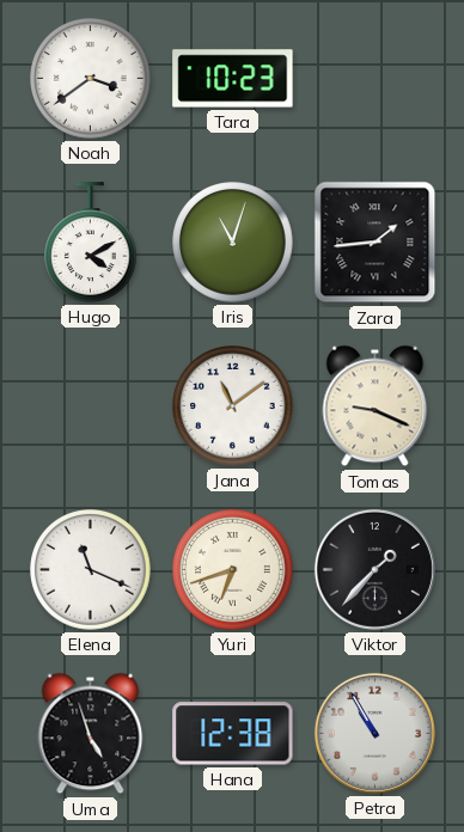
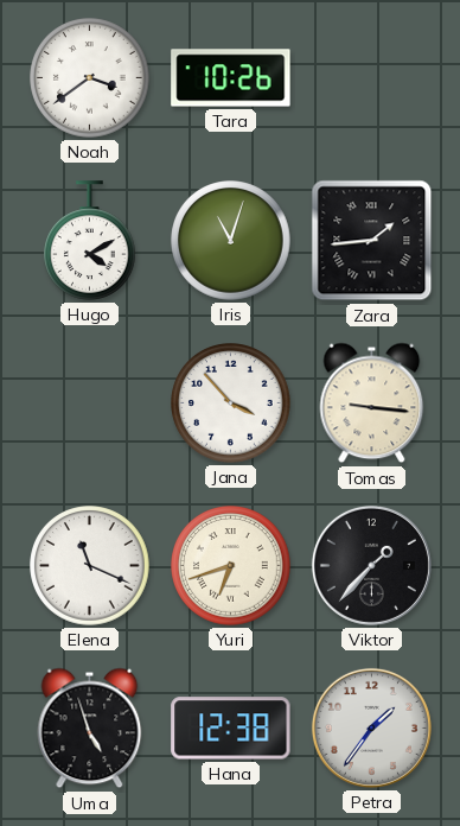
Tara: 10:23 -> 10:26
Jana: 11:09 -> 3:53
Tomas: 9:19 -> 9:16
Petra: 10:55 -> 1:36
